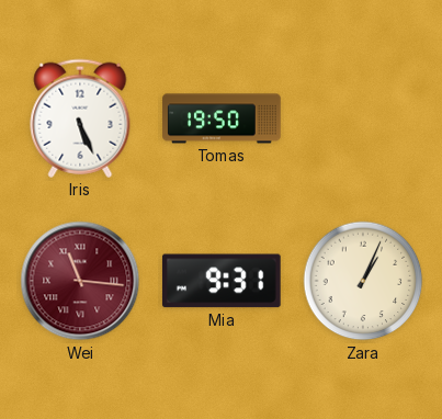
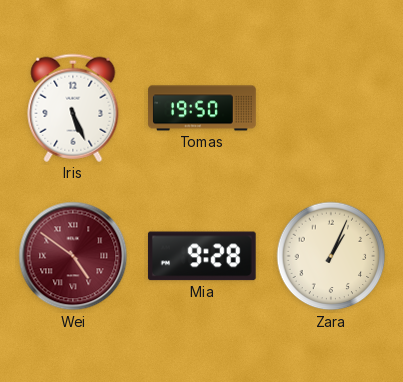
Wei: 11:16 -> 4:51
Mia: 9:31 -> 9:28
